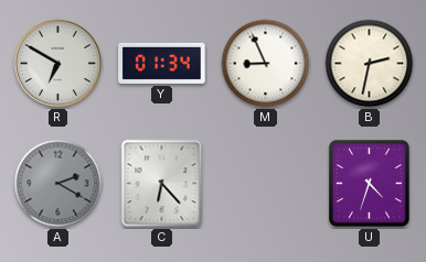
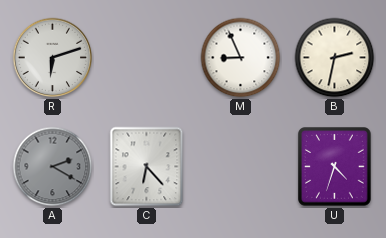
R: 6:50 -> 6:12
Y: 01:34 -> none
